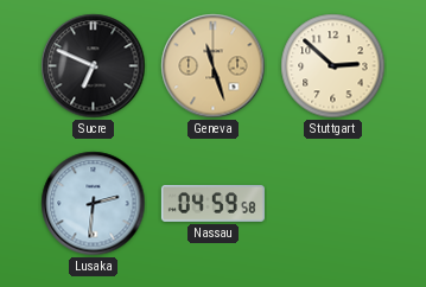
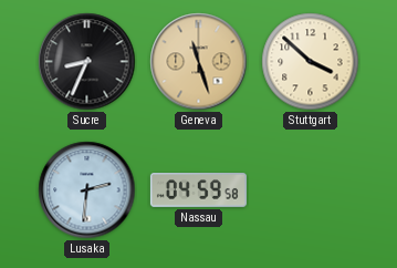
Sucre: 6:49 -> 8:34
Stuttgart: 2:52 -> 3:52
